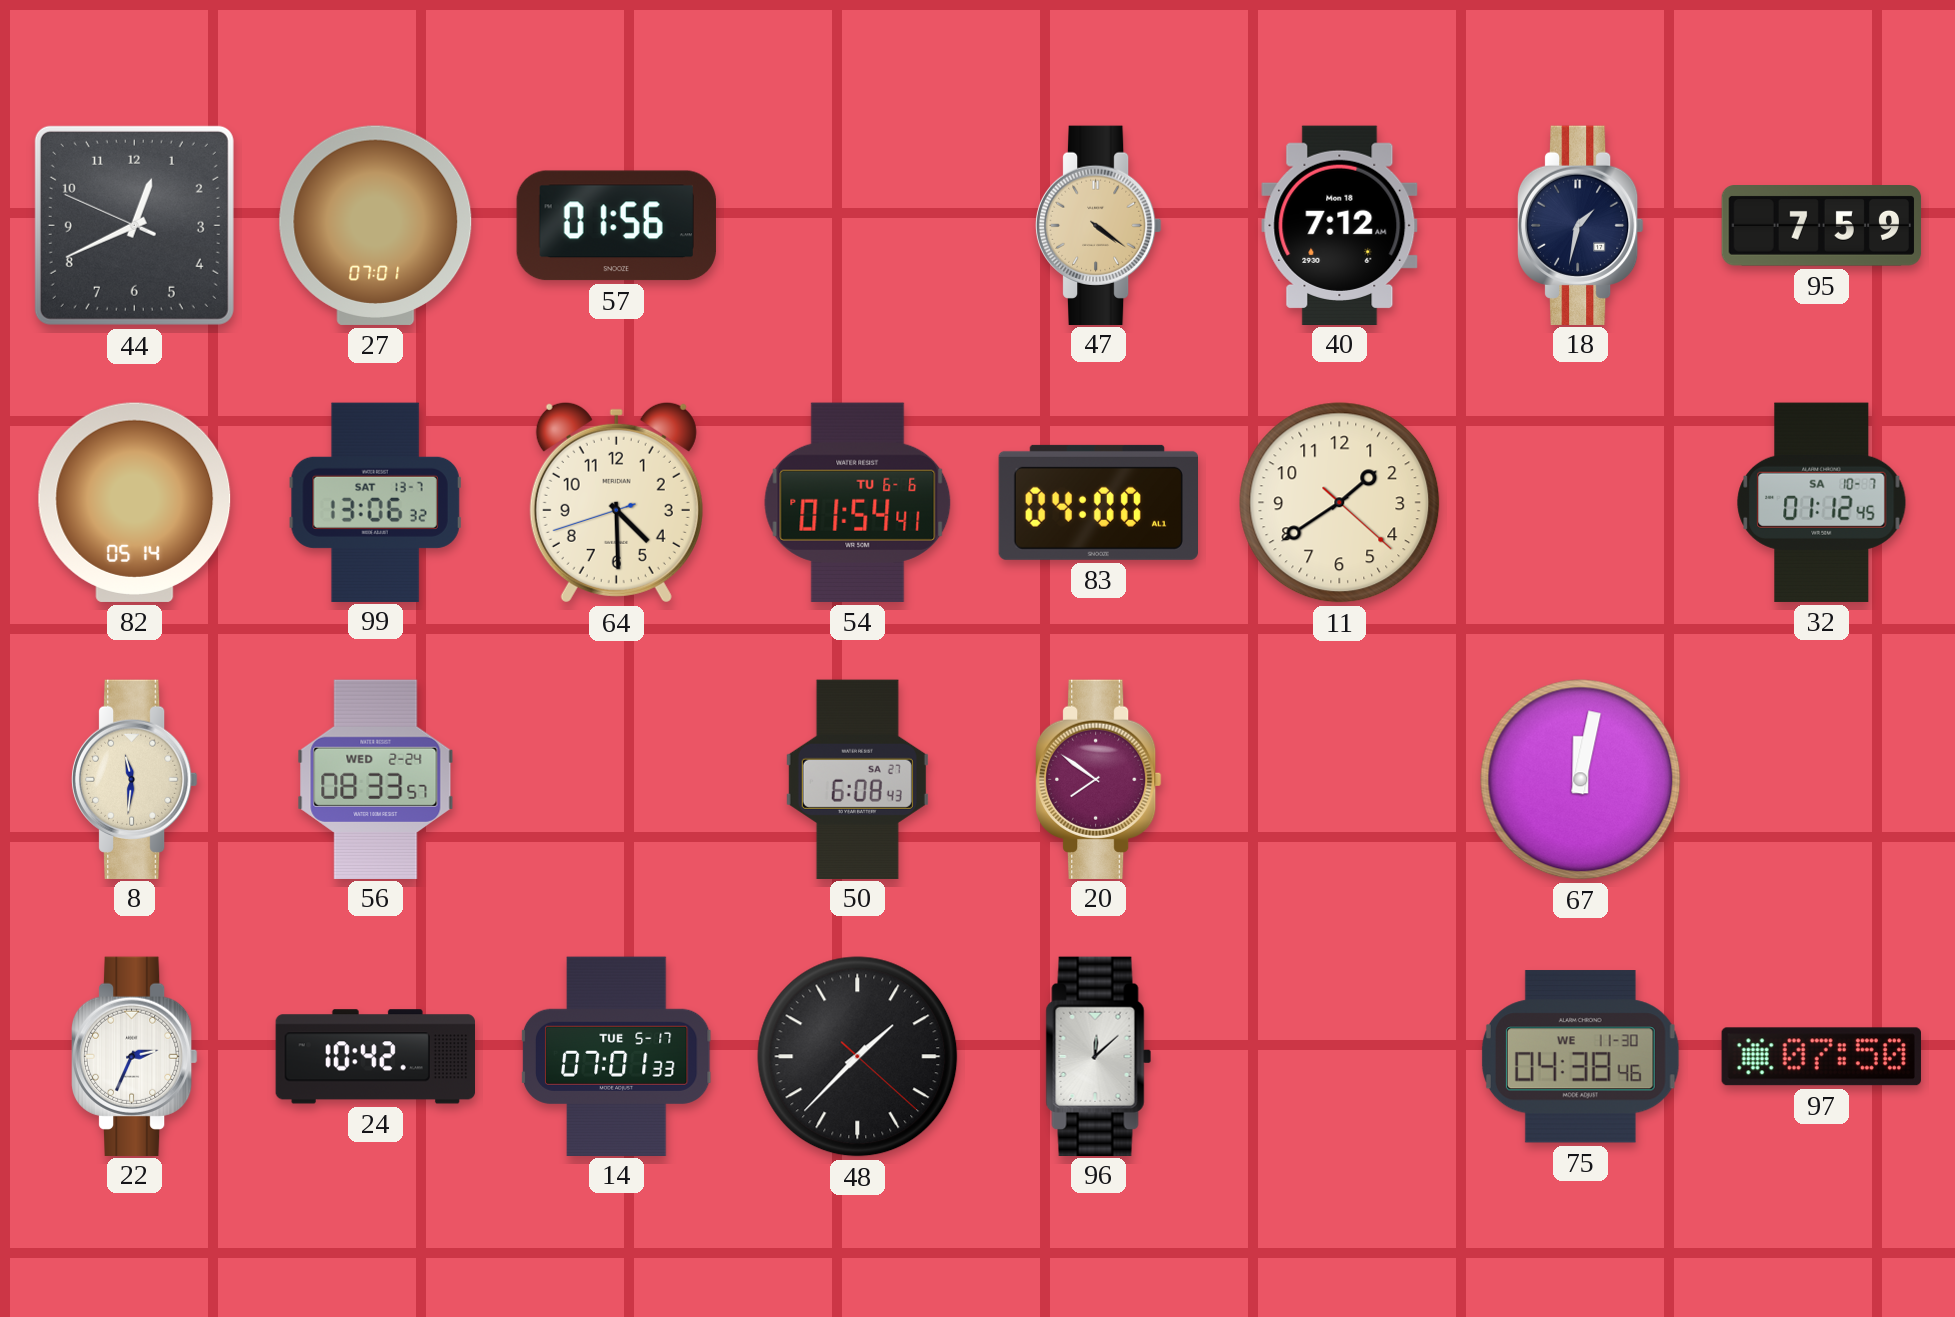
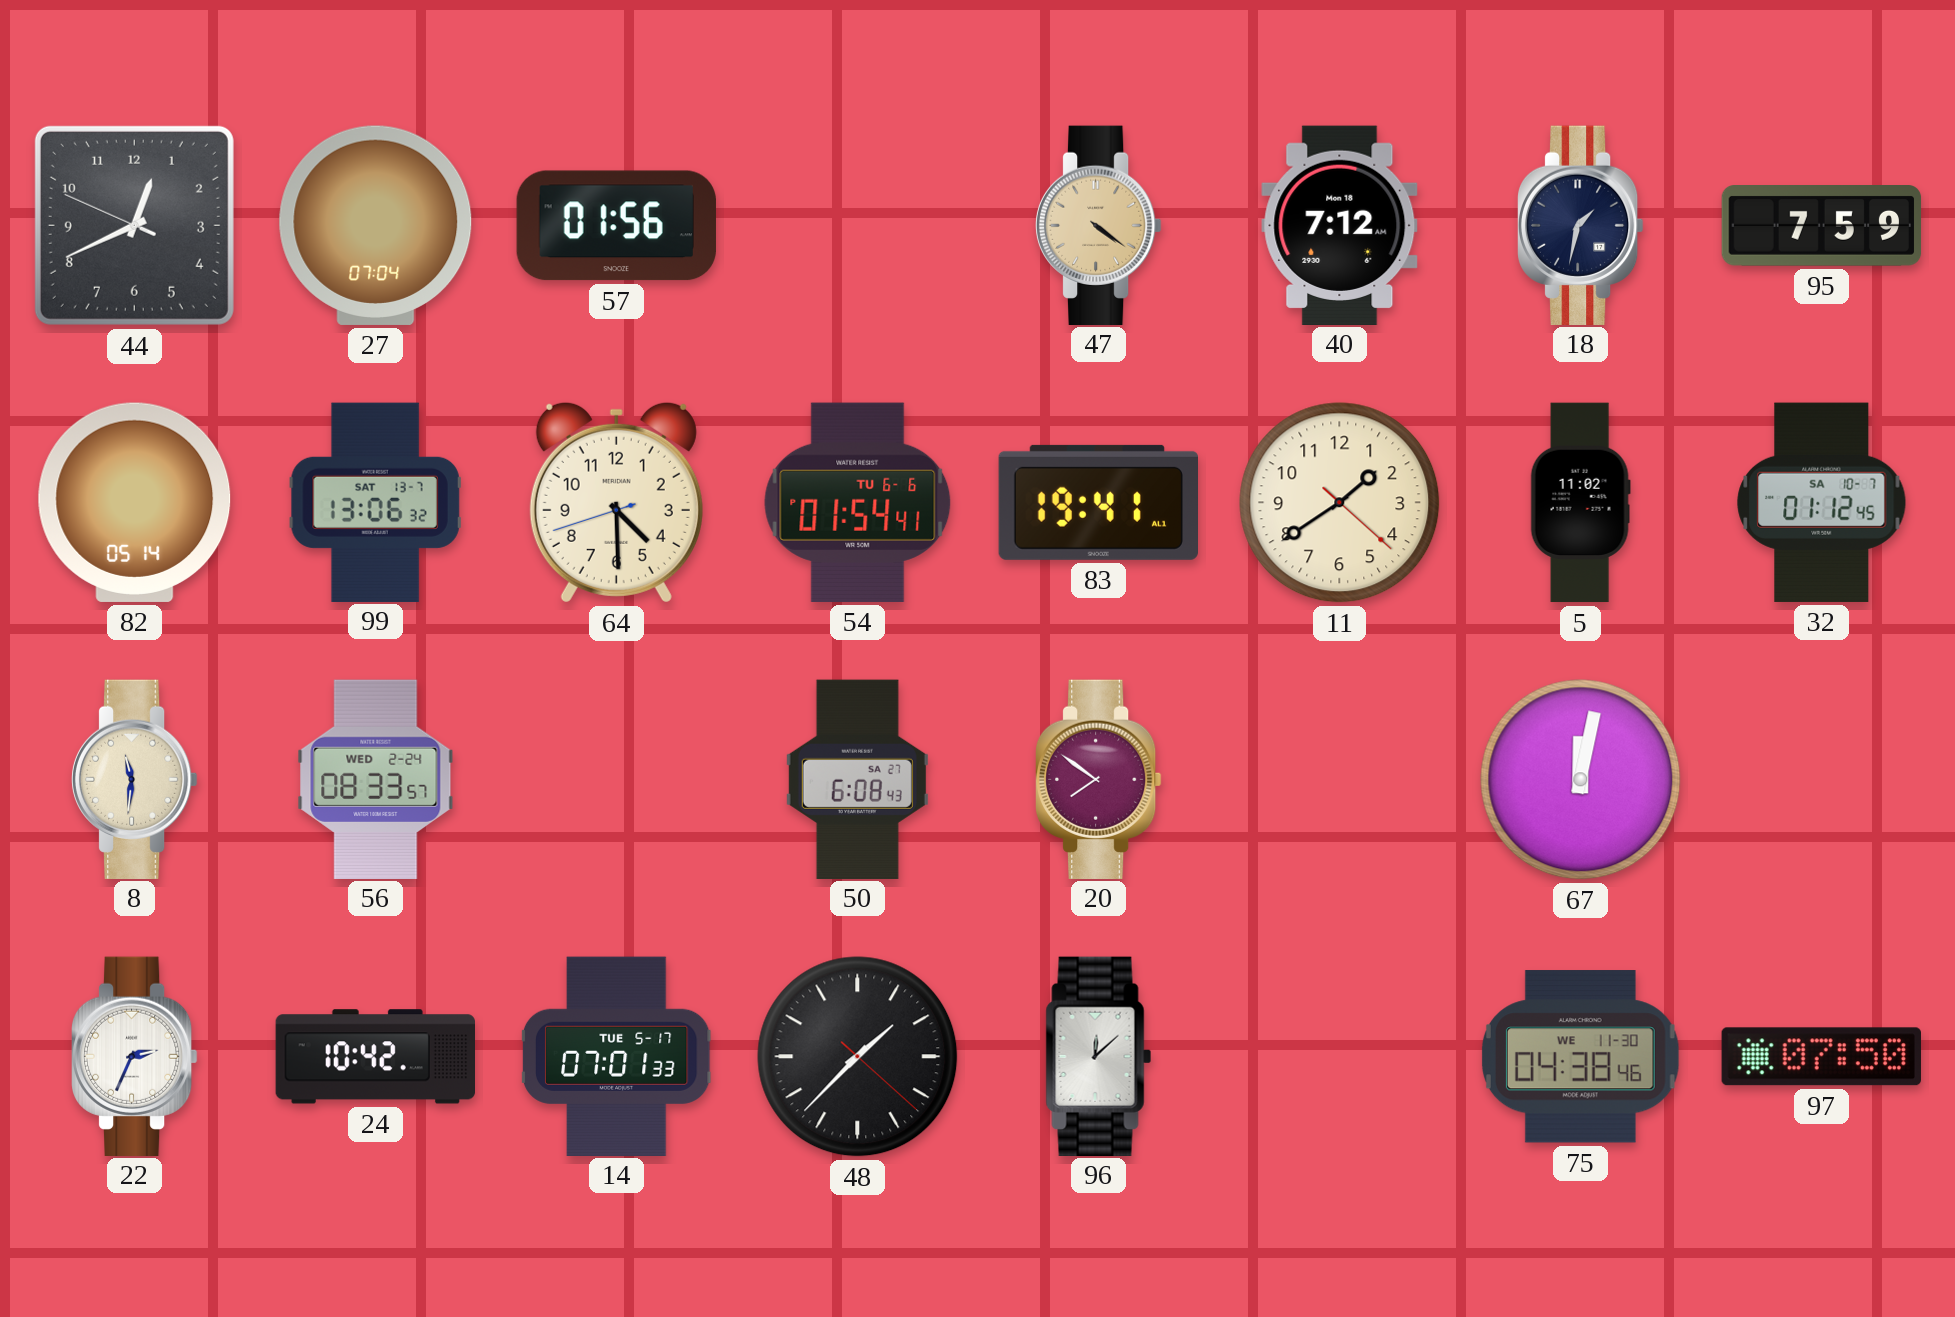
27: 07:01 -> 07:04
83: 04:00 -> 19:41
5: none -> 11:02
